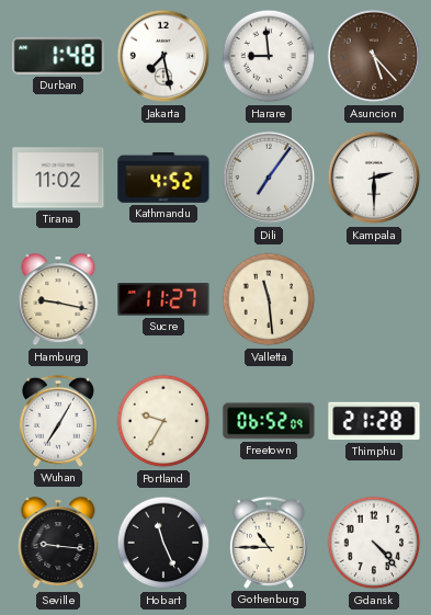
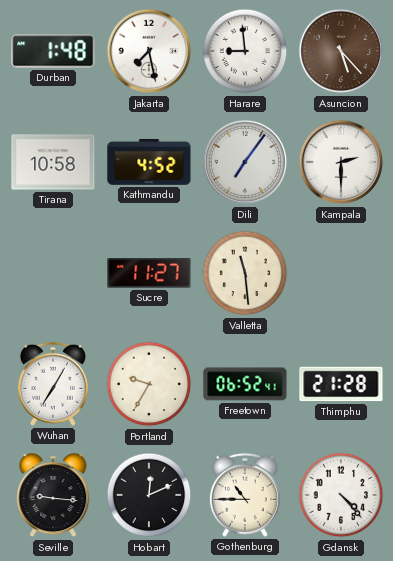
Tirana: 11:02 -> 10:58
Hamburg: 9:17 -> none
Freetown: 06:52:09 -> 06:52:41
Hobart: 11:26 -> 12:11
